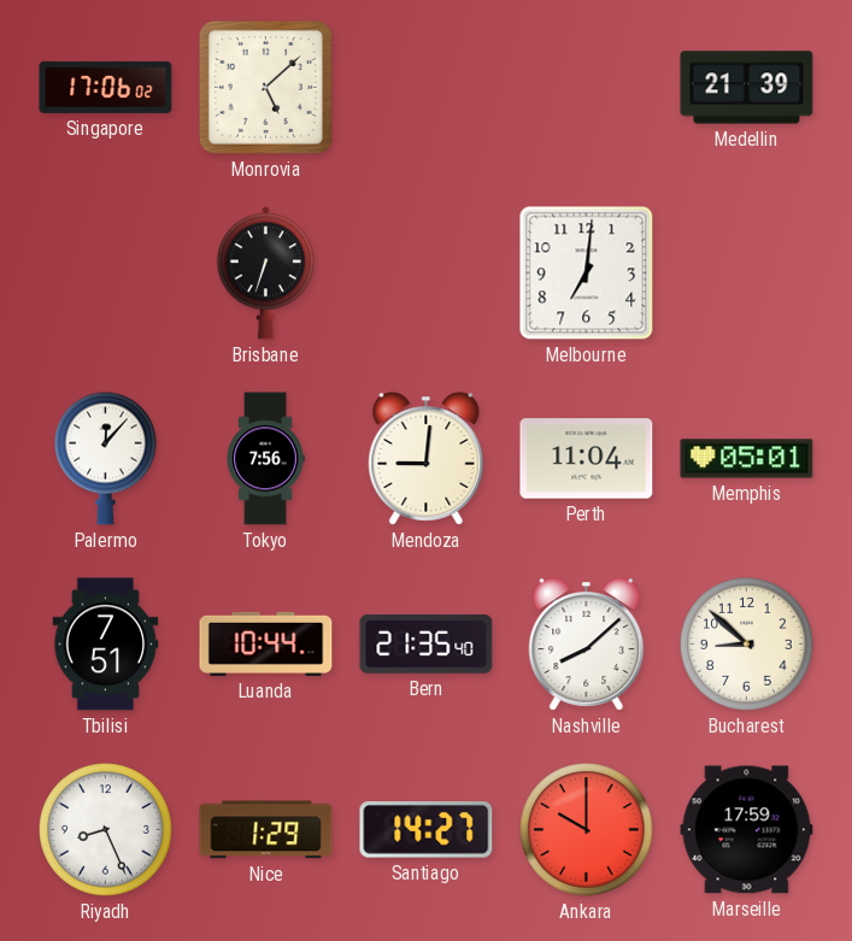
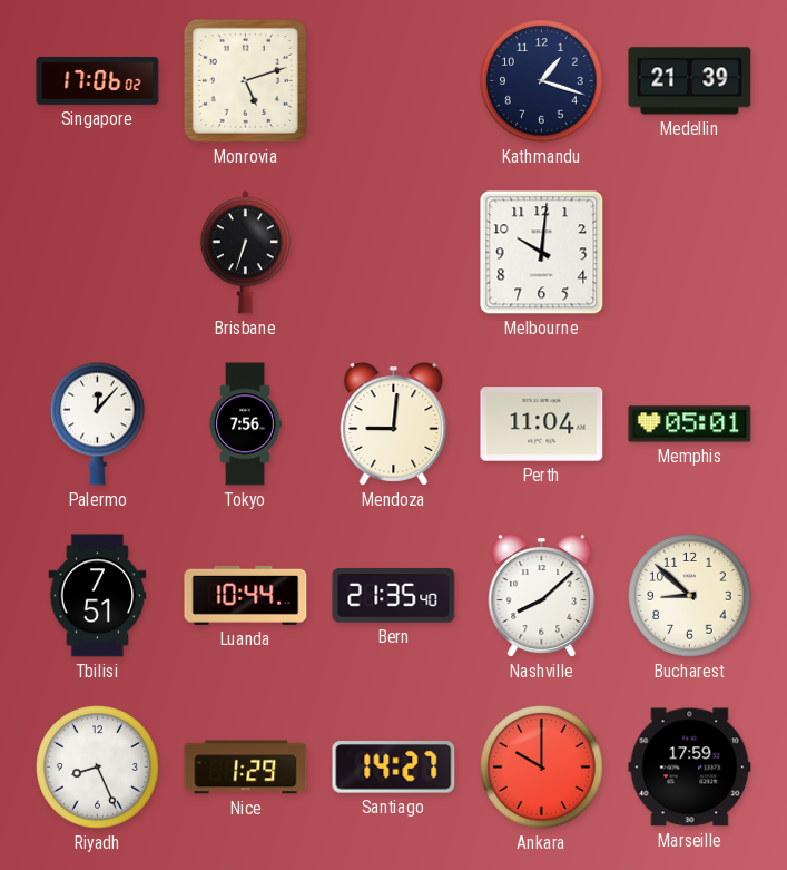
Monrovia: 5:08 -> 5:12
Kathmandu: none -> 1:18
Melbourne: 7:01 -> 10:01
